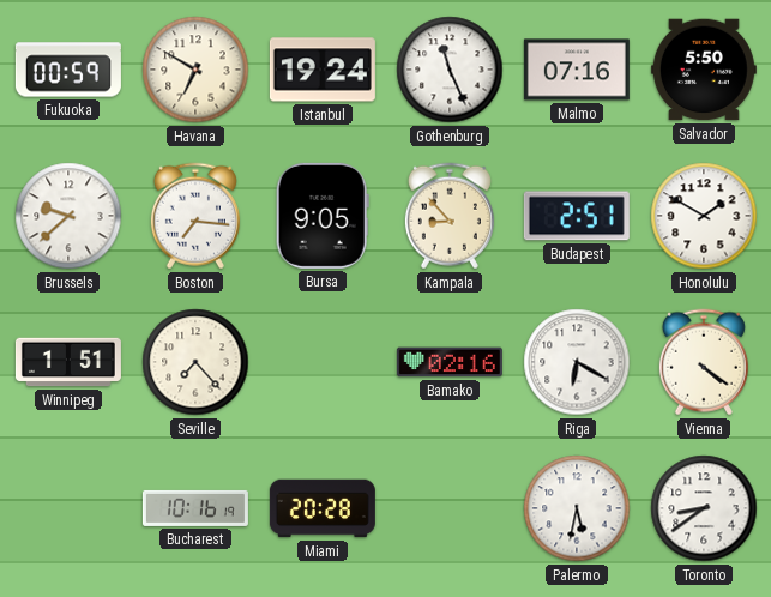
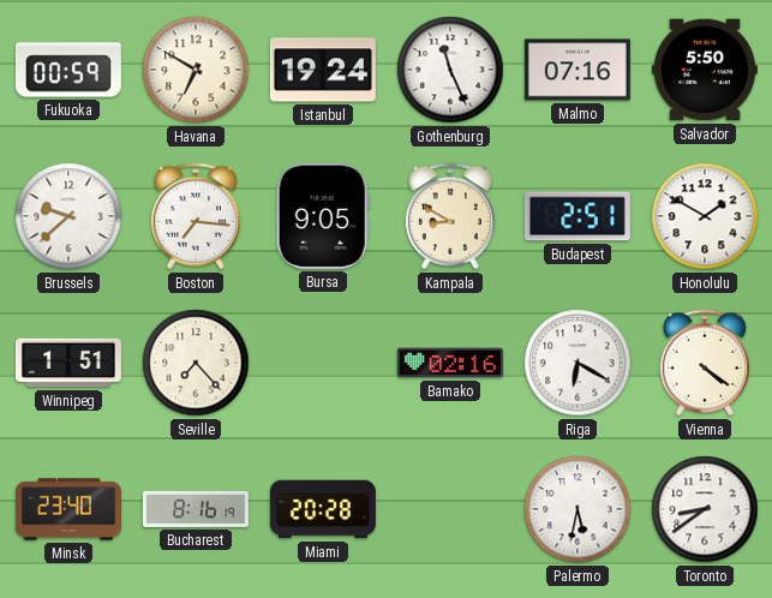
Kampala: 8:53 -> 8:50
Minsk: none -> 23:40
Bucharest: 10:16 -> 8:16
